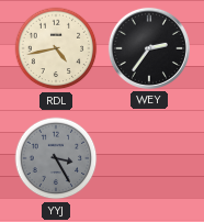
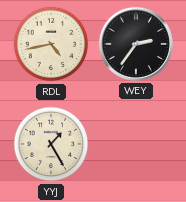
YYJ: 3:25 -> 1:25
YYJ dial: grey -> cream
